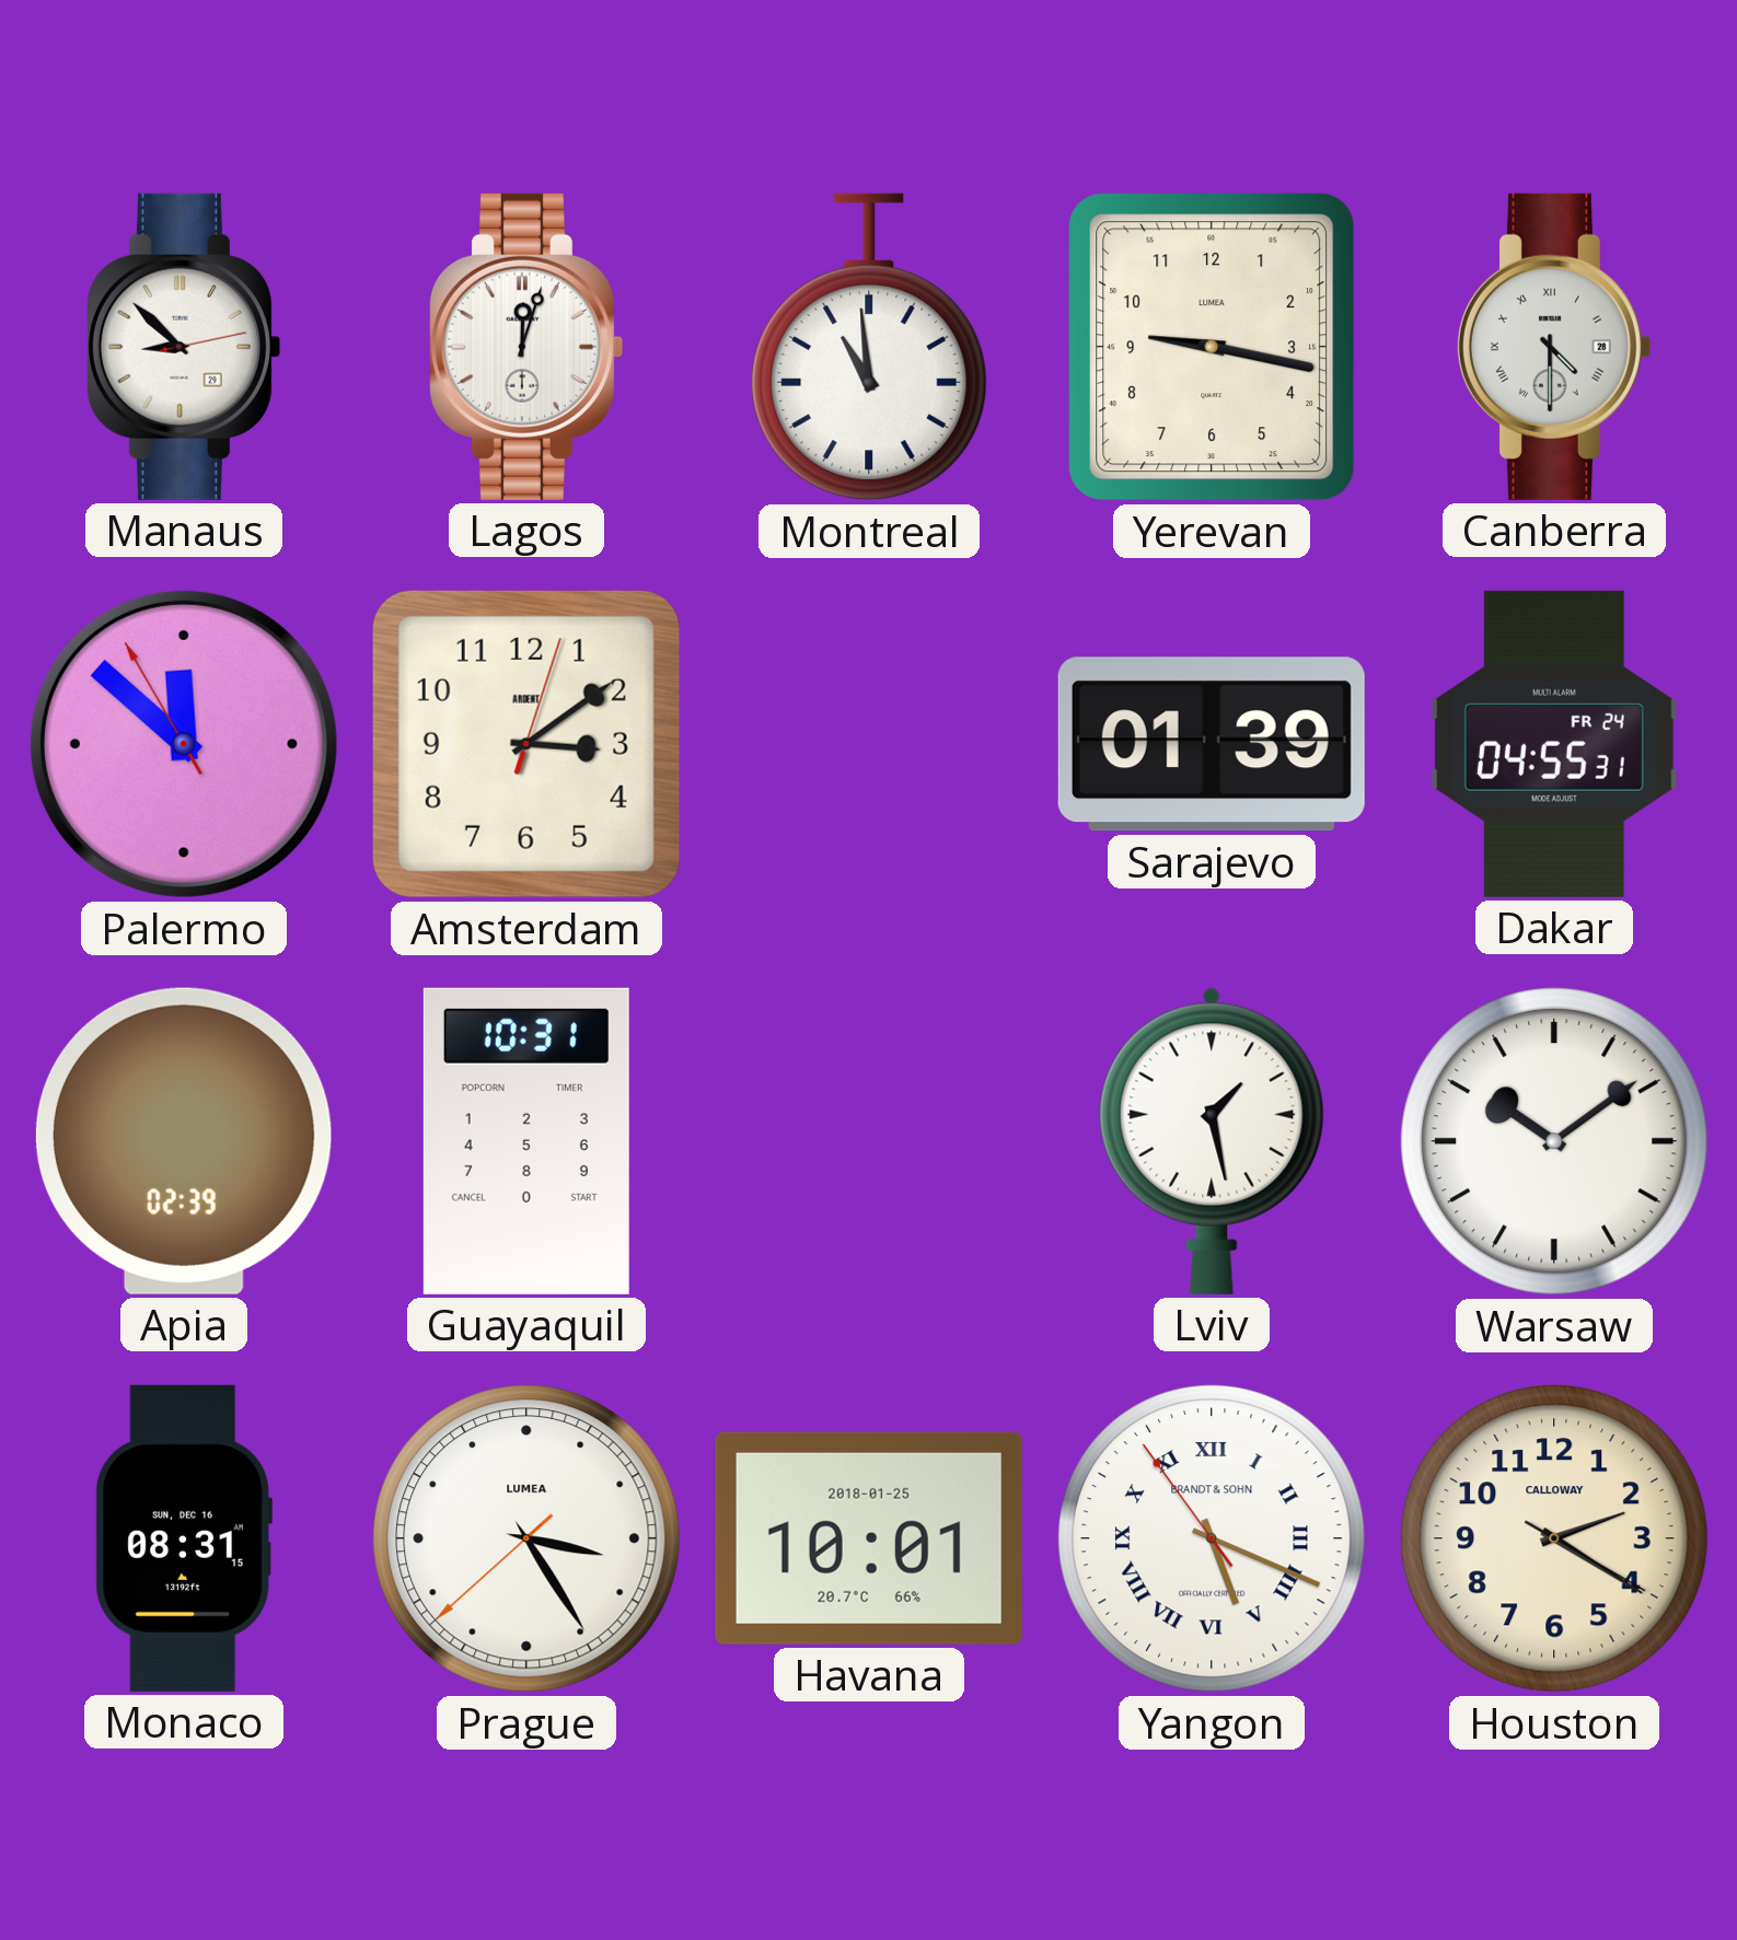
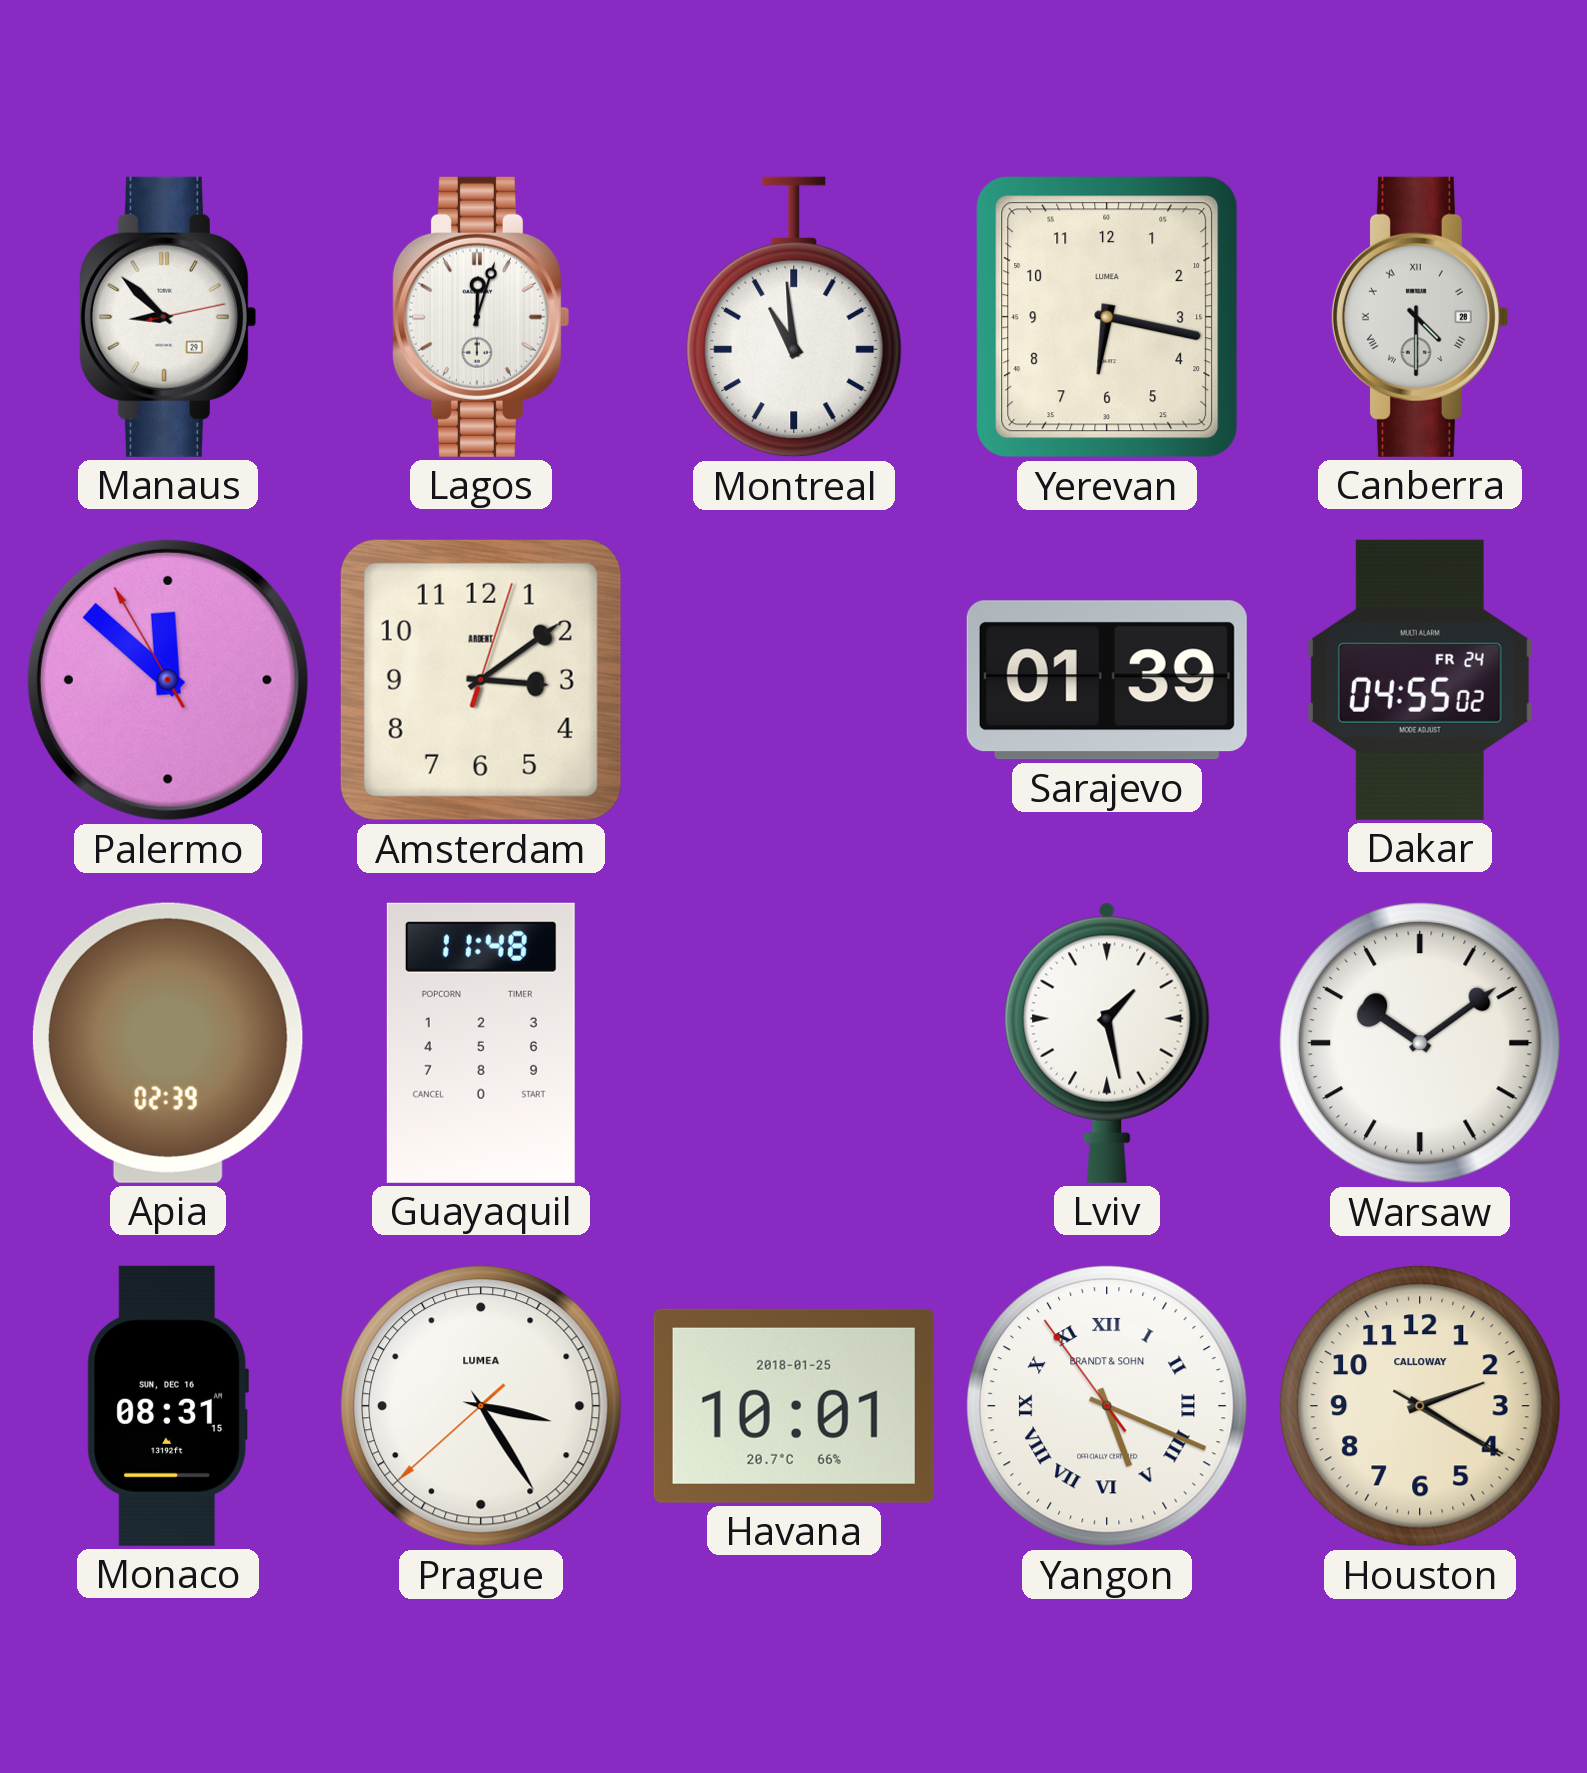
Yerevan: 9:17 -> 6:17
Dakar: 04:55:31 -> 04:55:02
Guayaquil: 10:31 -> 11:48
